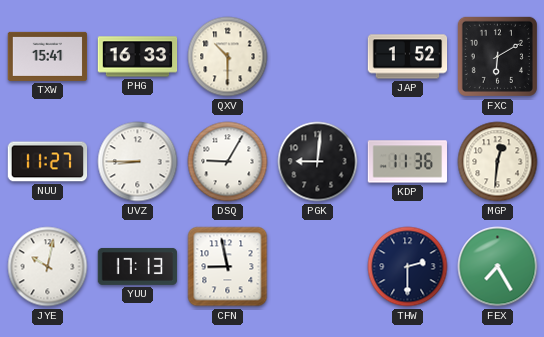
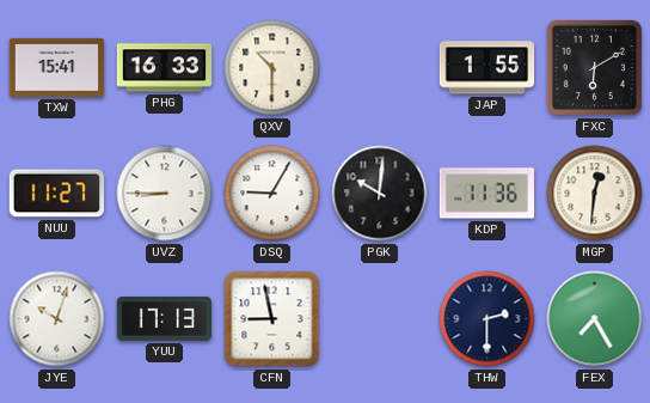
JAP: 1:52 -> 1:55
PGK: 9:01 -> 10:01
JYE: 10:02 -> 10:03
